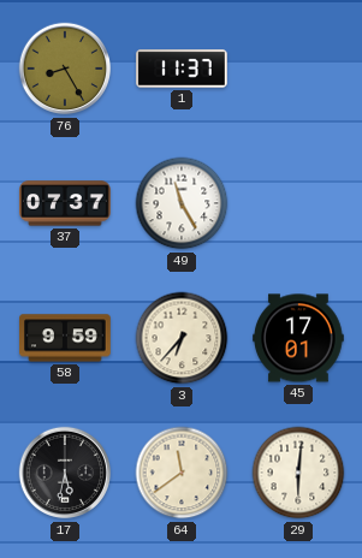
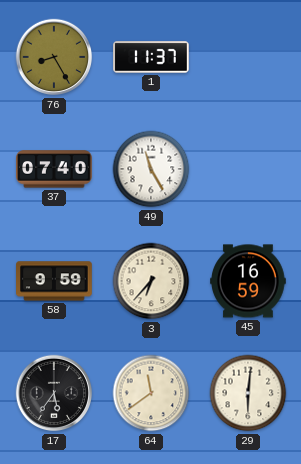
37: 07:37 -> 07:40
45: 17:01 -> 16:59
17: 5:32 -> 5:36
